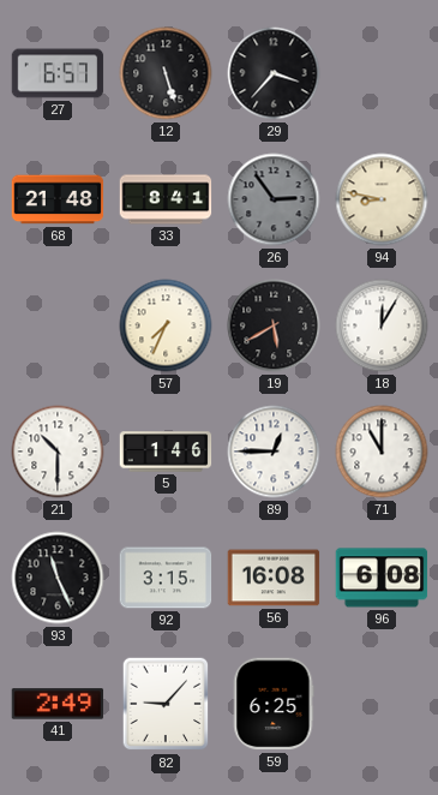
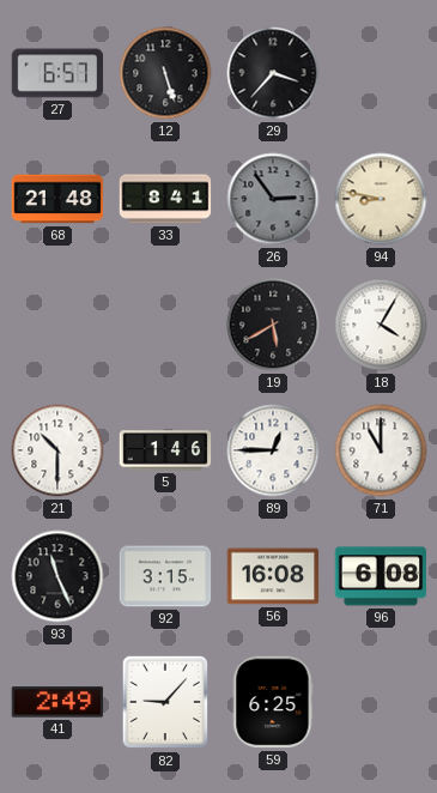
57: 7:34 -> none
18: 12:05 -> 4:05
